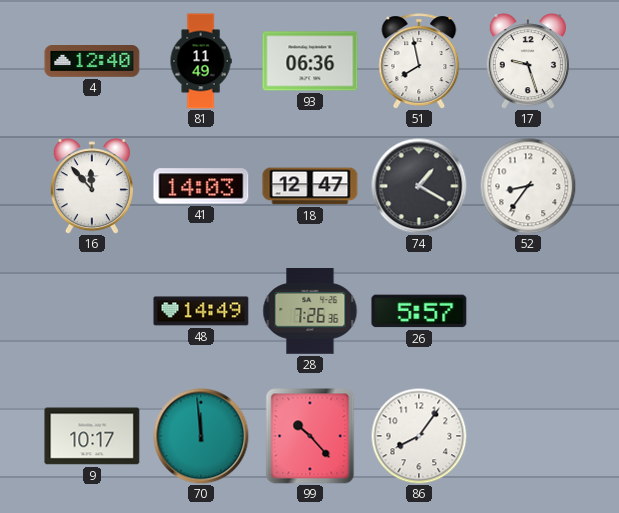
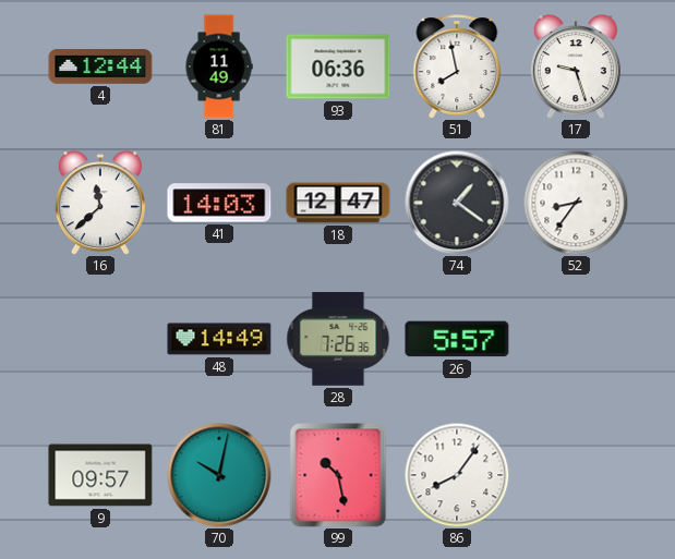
4: 12:40 -> 12:44
16: 11:53 -> 11:38
74: 1:20 -> 1:21
9: 10:17 -> 09:57
70: 11:59 -> 10:02
99: 10:23 -> 10:28
